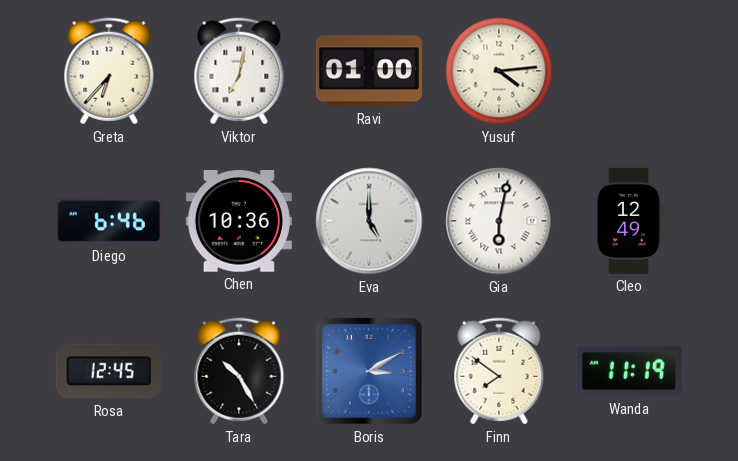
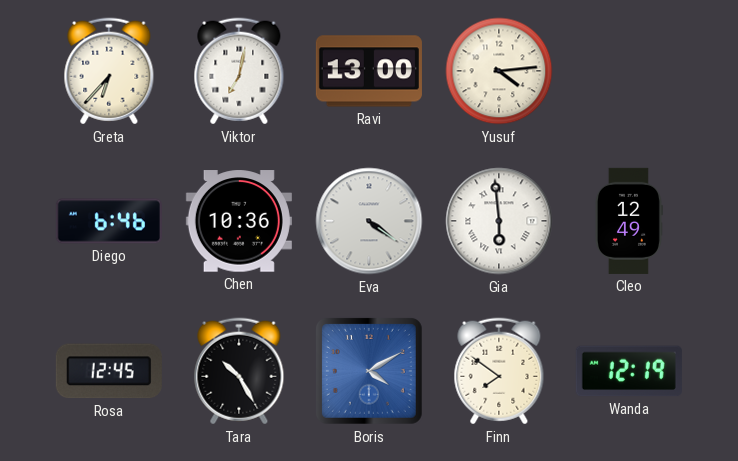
Ravi: 01:00 -> 13:00
Eva: 5:00 -> 4:21
Gia: 6:02 -> 5:59
Boris: 3:10 -> 4:10
Wanda: 11:19 -> 12:19
